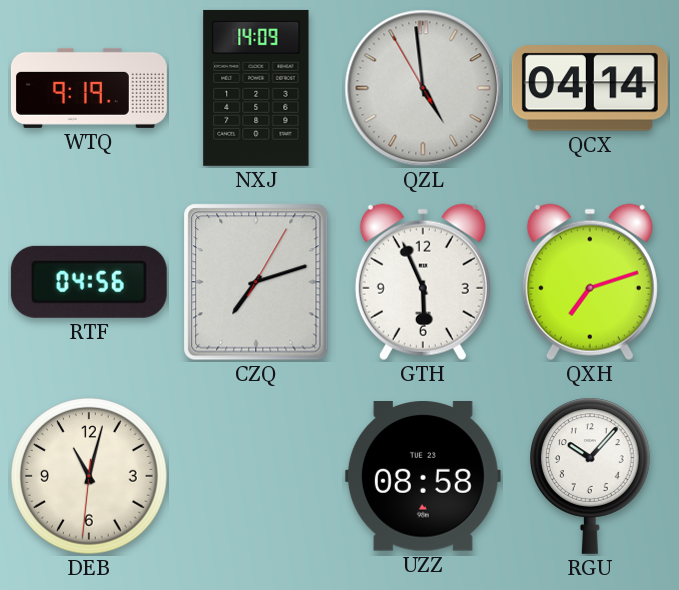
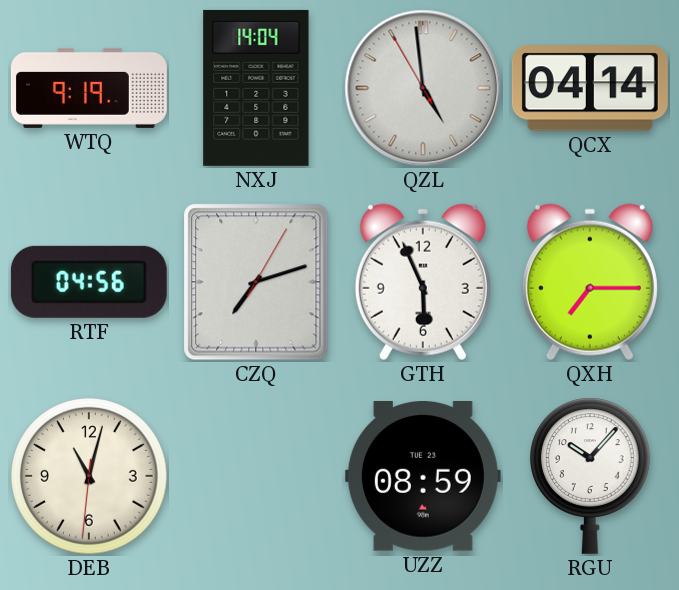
NXJ: 14:09 -> 14:04
QXH: 7:12 -> 7:15
UZZ: 08:58 -> 08:59
